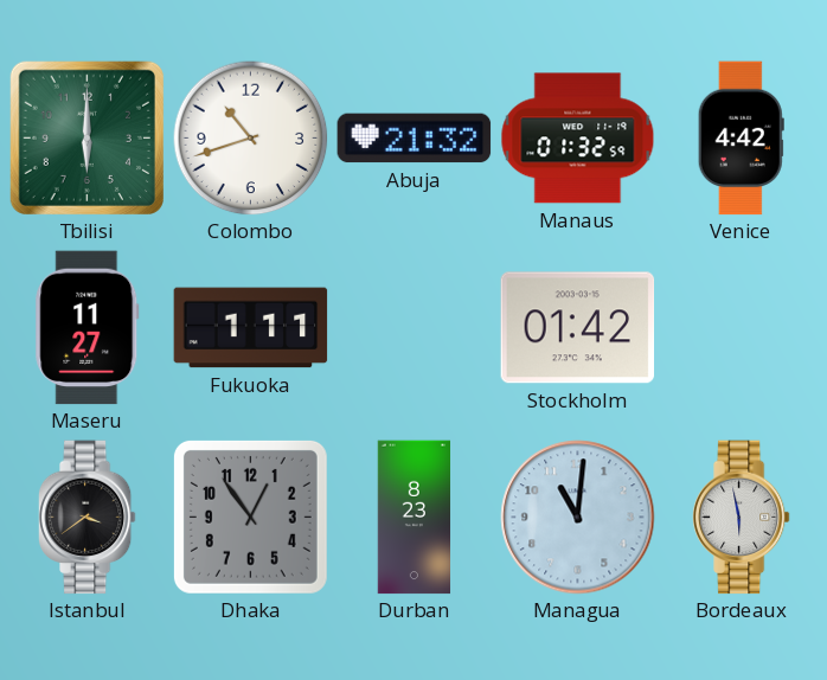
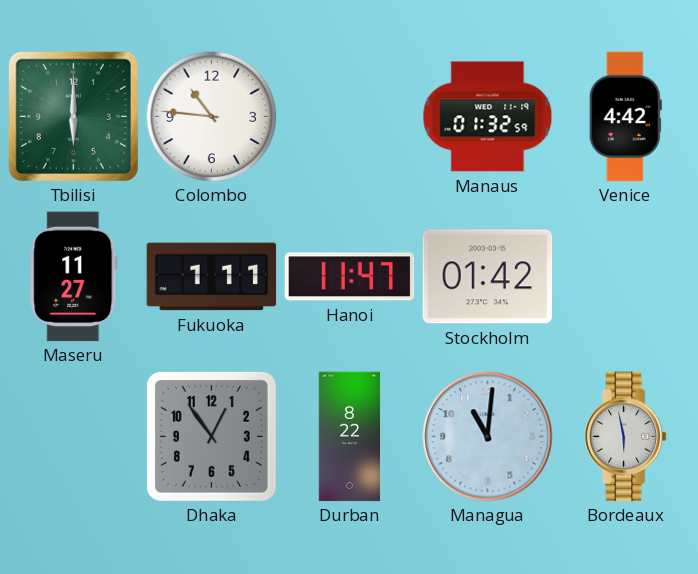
Colombo: 10:42 -> 10:46
Abuja: 21:32 -> none
Hanoi: none -> 11:47
Istanbul: 3:39 -> none
Durban: 8:23 -> 8:22
